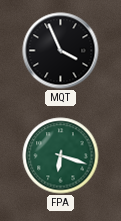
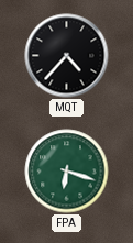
MQT: 3:56 -> 4:37
